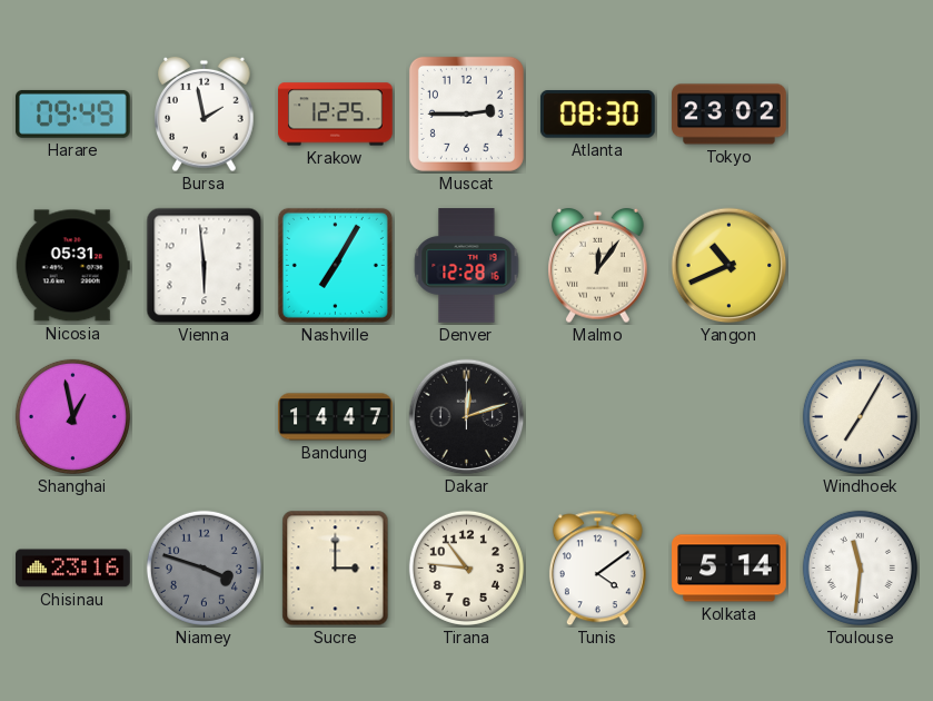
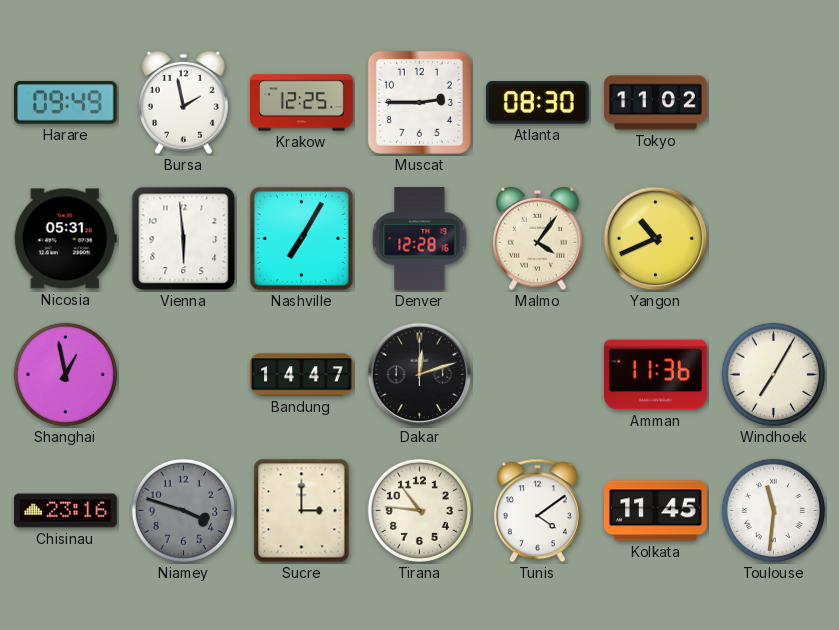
Tokyo: 23:02 -> 11:02
Malmo: 12:06 -> 4:06
Amman: none -> 11:36
Kolkata: 5:14 -> 11:45
